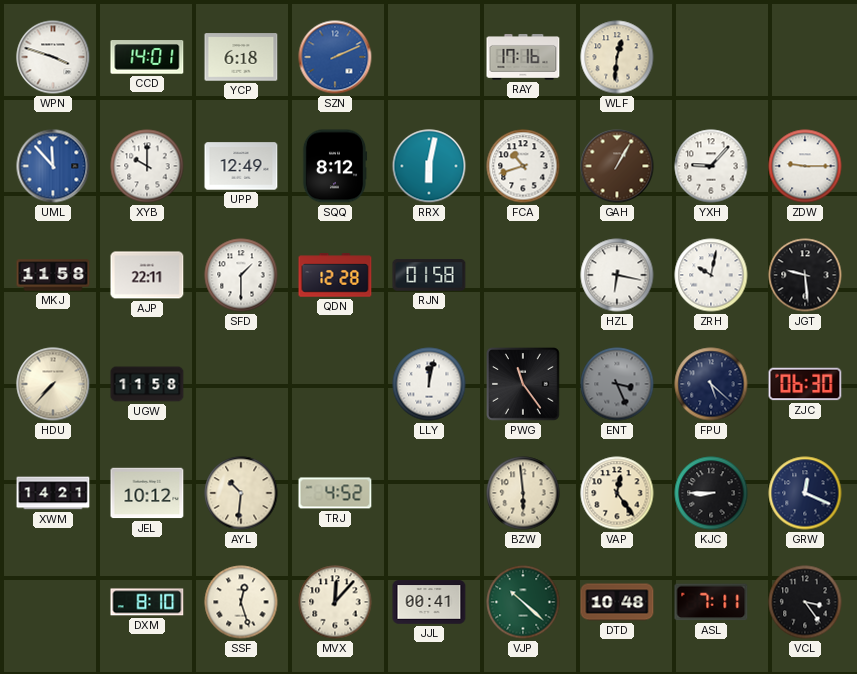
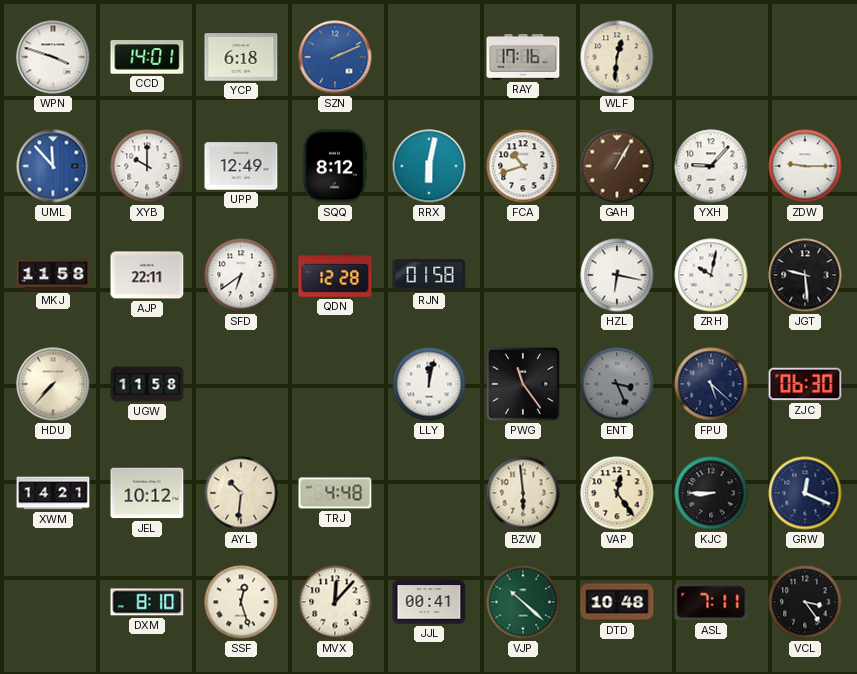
SFD: 1:30 -> 6:39
TRJ: 4:52 -> 4:48
